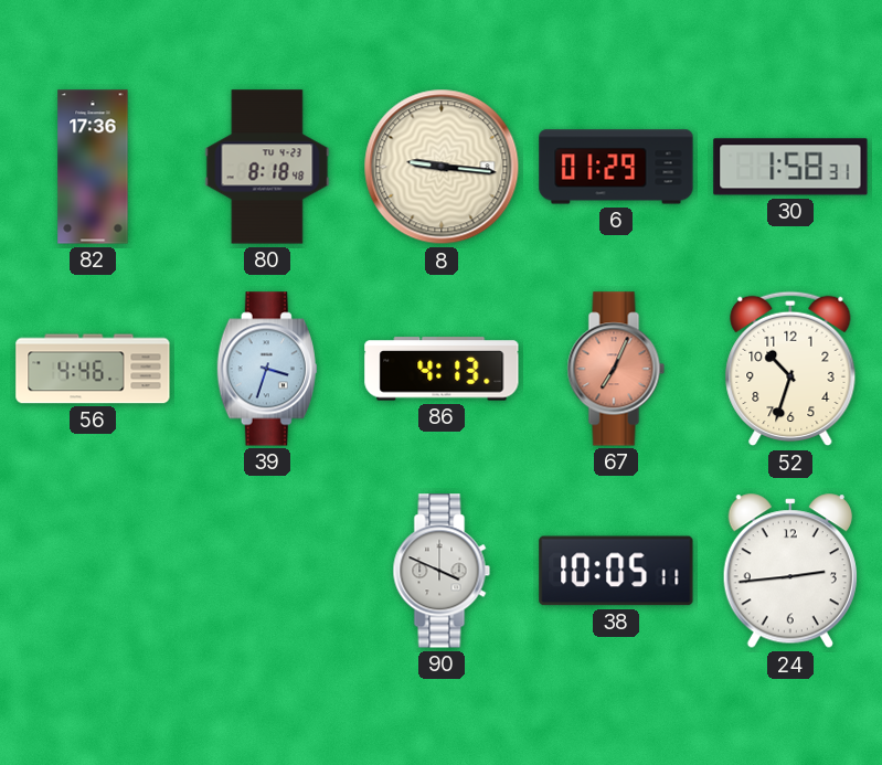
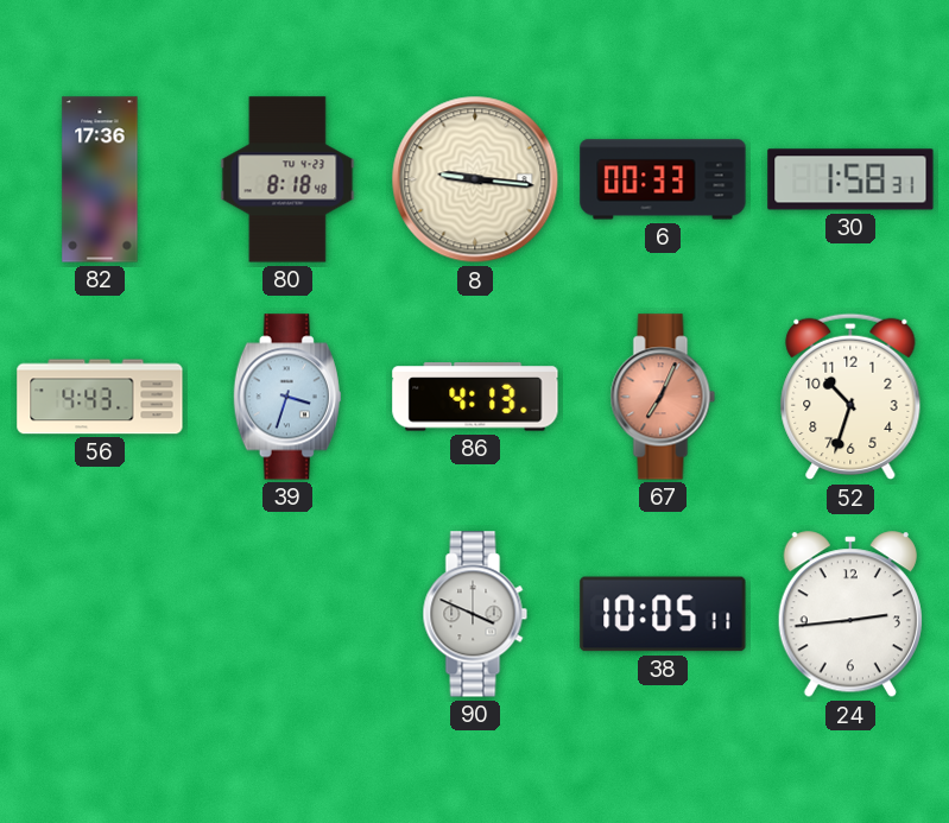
6: 01:29 -> 00:33
56: 4:46 -> 4:43
